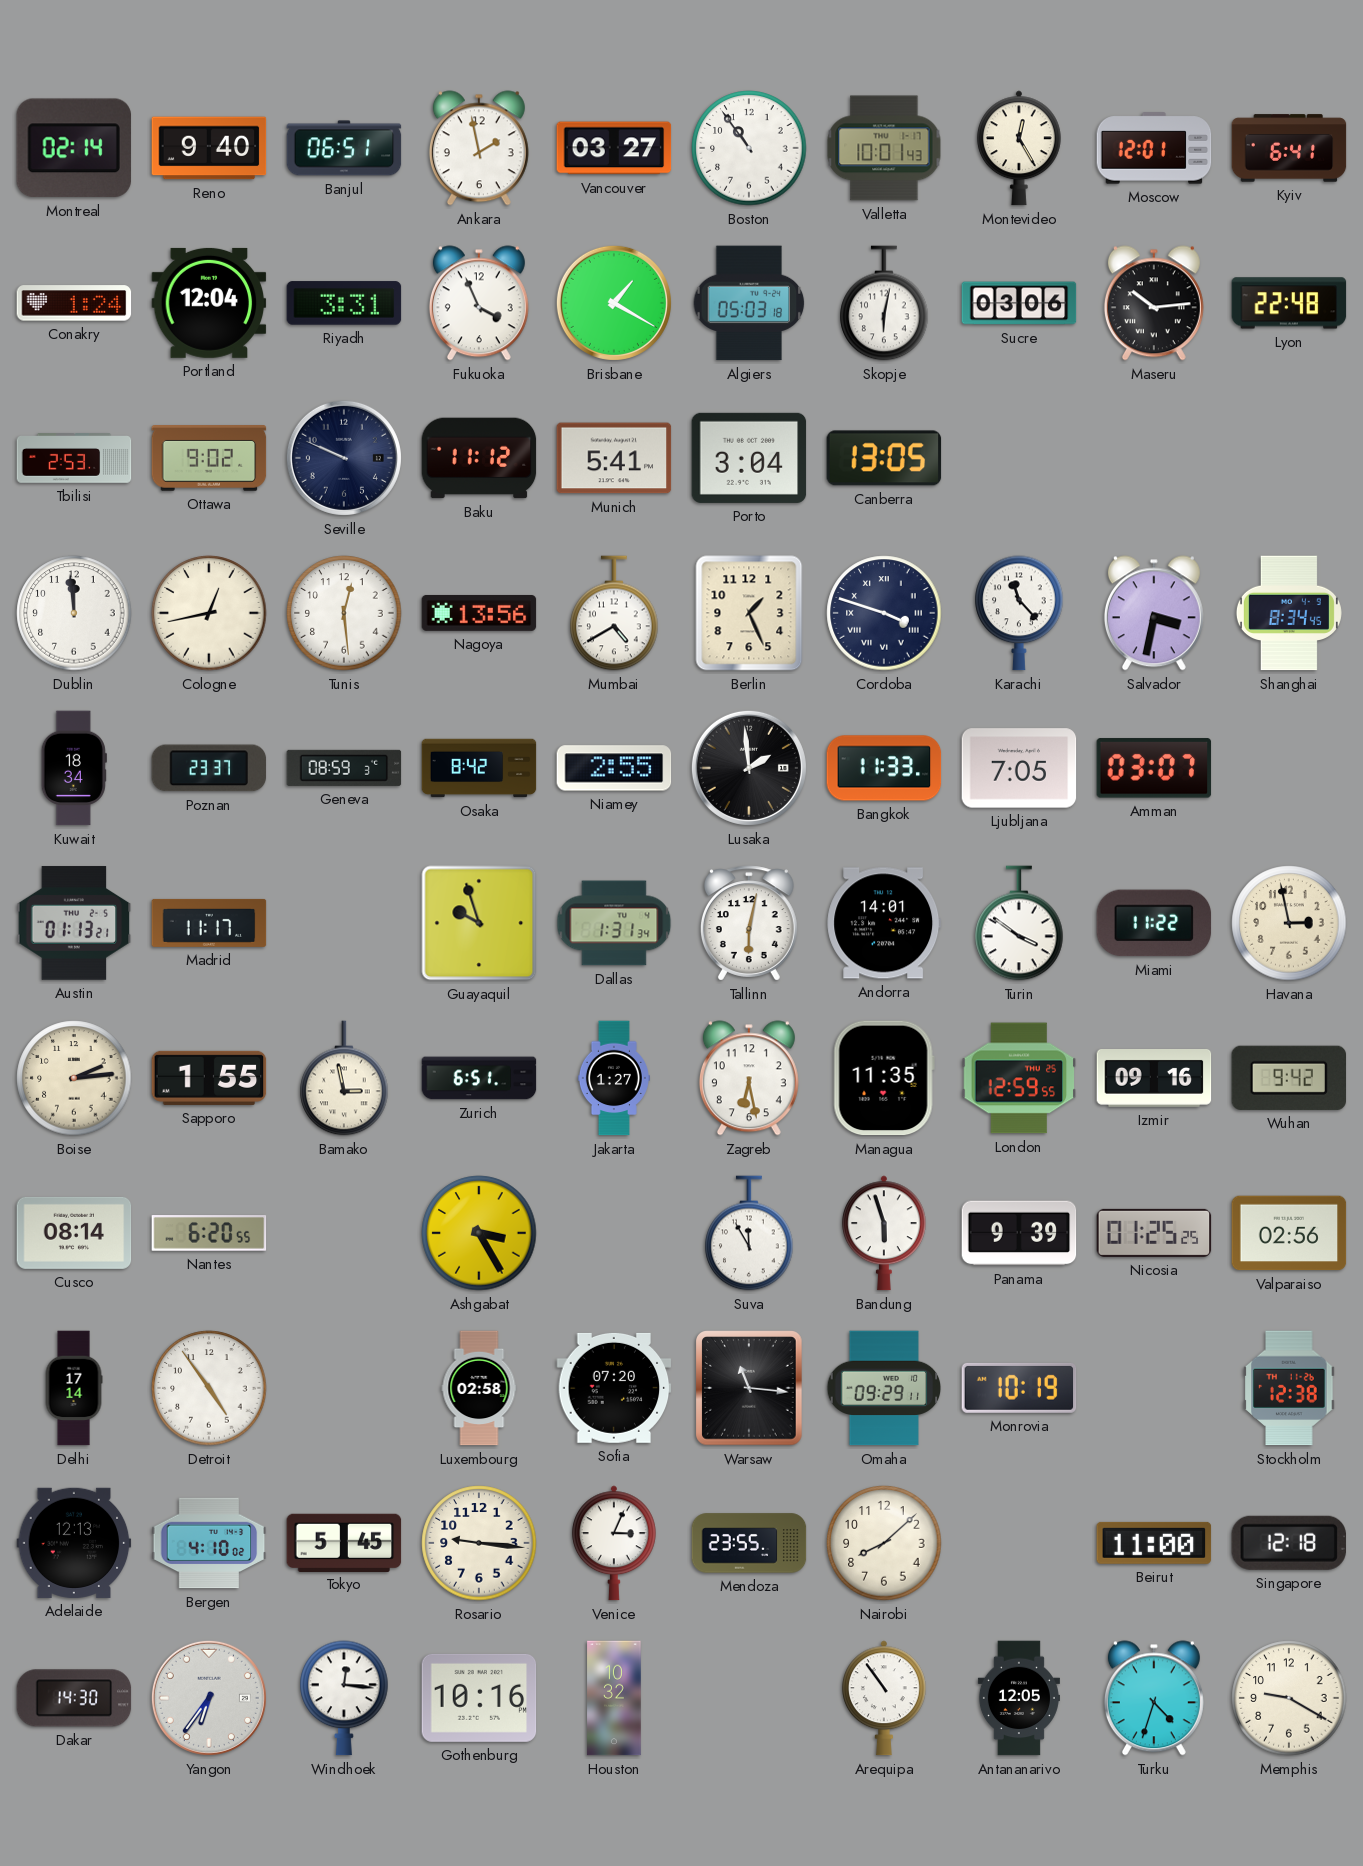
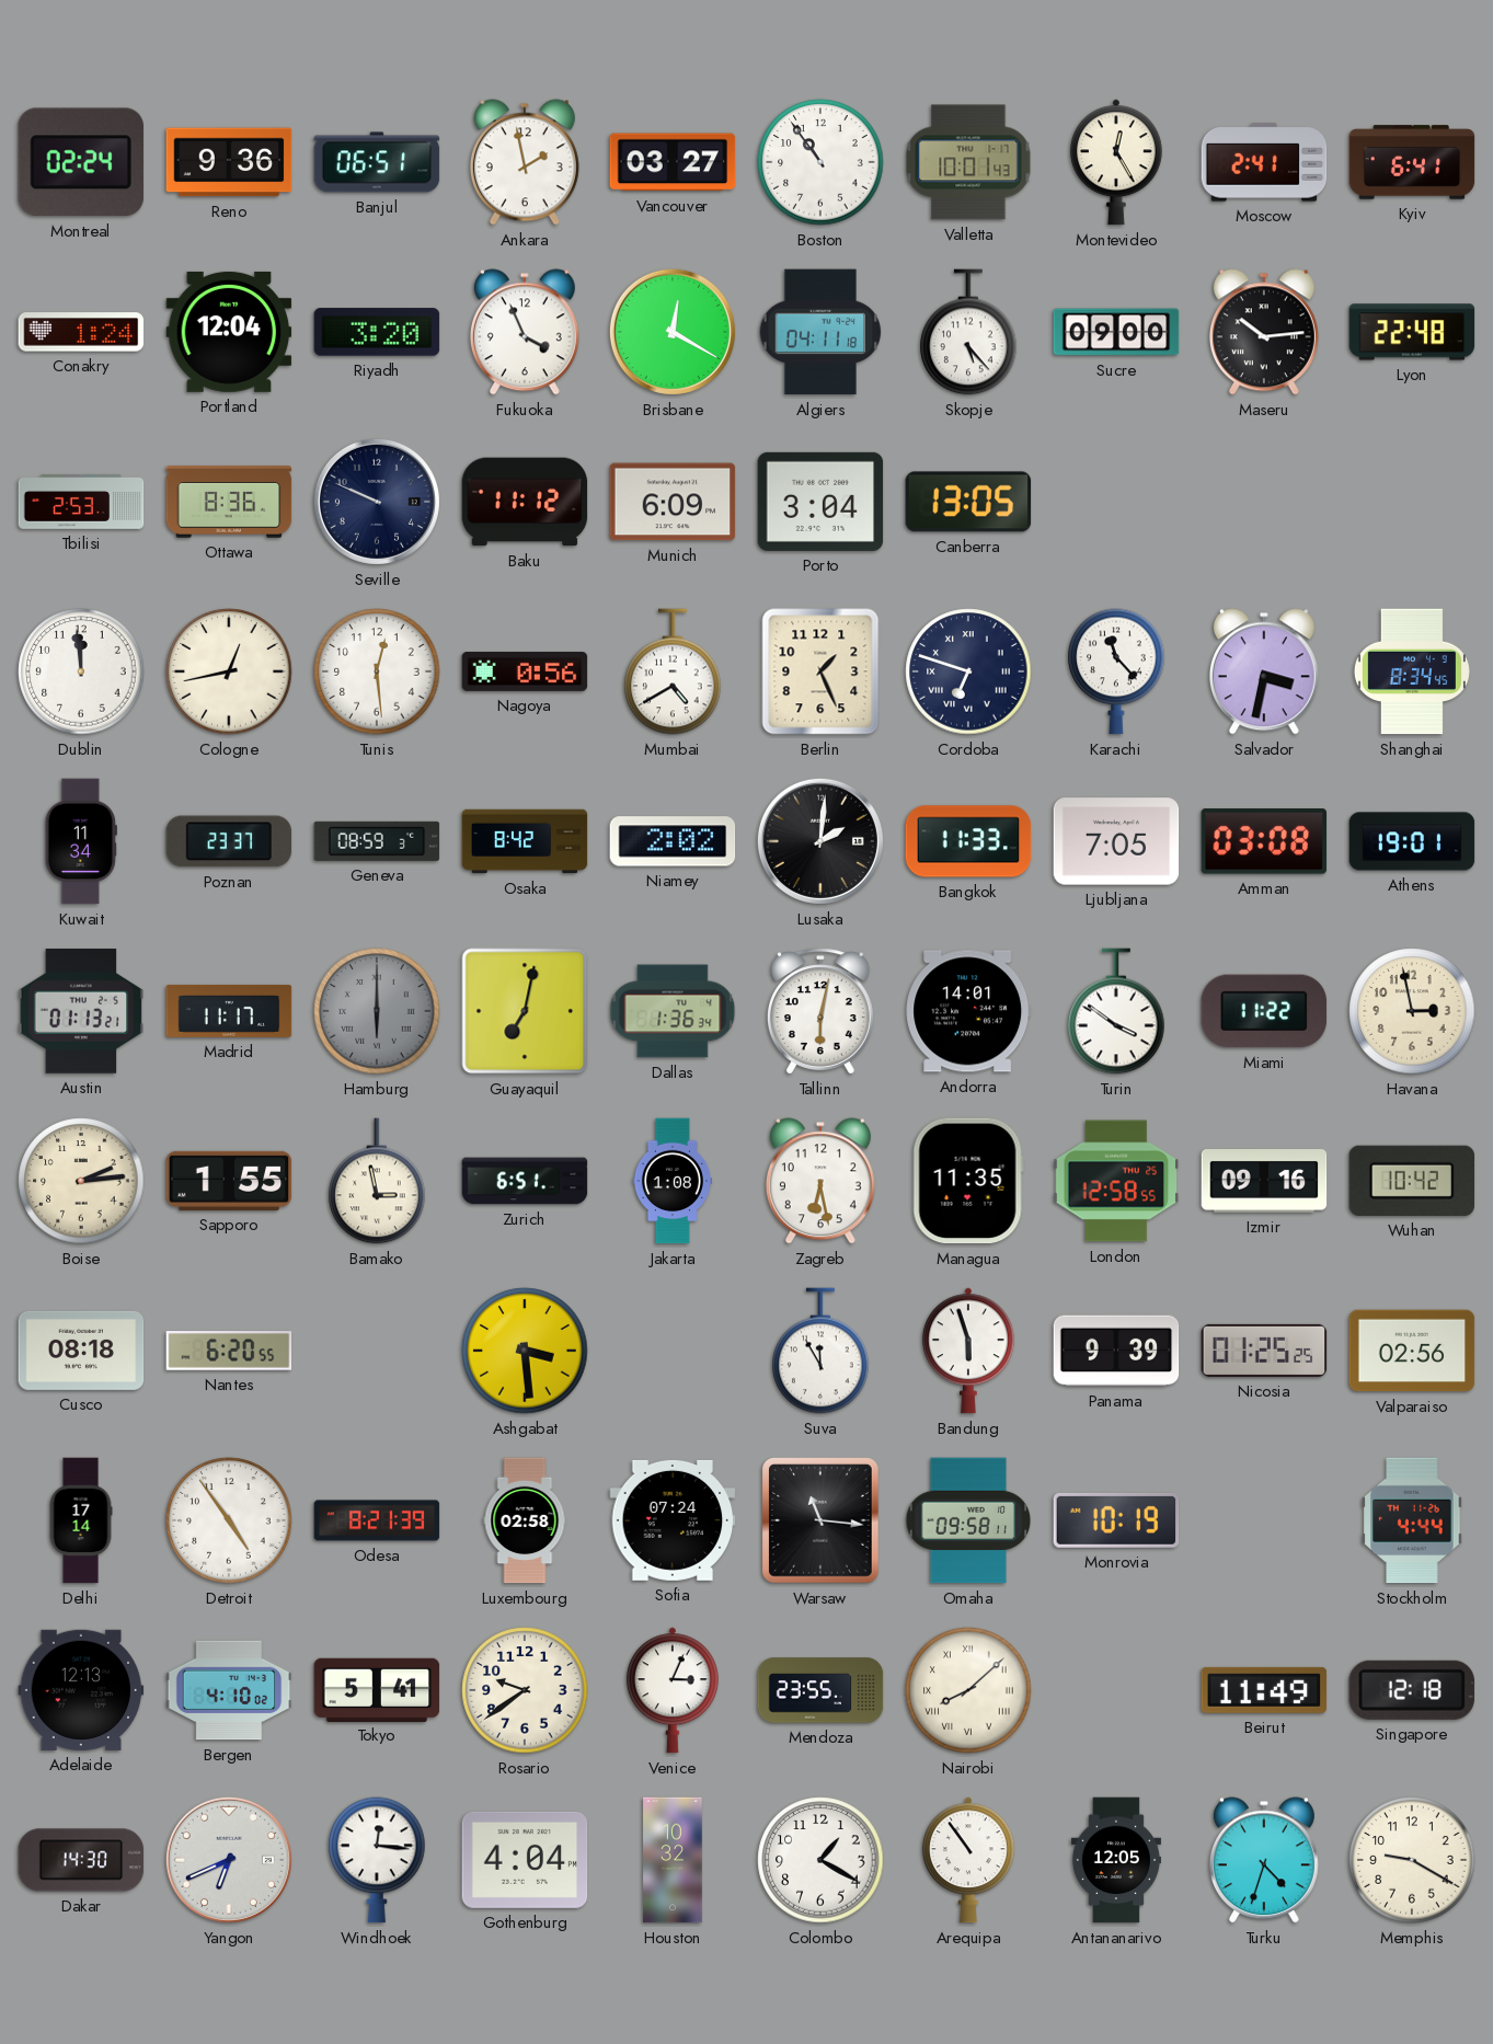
Montreal: 02:14 -> 02:24
Reno: 9:40 -> 9:36
Moscow: 12:01 -> 2:41
Riyadh: 3:31 -> 3:20
Brisbane: 1:20 -> 12:20
Algiers: 05:03 -> 04:11
Skopje: 6:02 -> 5:23
Sucre: 03:06 -> 09:00
Ottawa: 9:02 -> 8:36
Munich: 5:41 -> 6:09
Nagoya: 13:56 -> 0:56
Cordoba: 3:48 -> 6:48
Kuwait: 18:34 -> 11:34
Niamey: 2:55 -> 2:02
Lusaka: 1:59 -> 2:01
Amman: 03:07 -> 03:08
Athens: none -> 19:01
Hamburg: none -> 6:00
Guayaquil: 9:57 -> 7:02
Dallas: 1:31 -> 1:36
Jakarta: 1:27 -> 1:08
London: 12:59 -> 12:58
Wuhan: 9:42 -> 10:42
Cusco: 08:14 -> 08:18
Ashgabat: 3:25 -> 3:29
Odesa: none -> 8:21
Sofia: 07:20 -> 07:24
Omaha: 09:29 -> 09:58
Stockholm: 12:38 -> 4:44
Tokyo: 5:45 -> 5:41
Rosario: 9:16 -> 9:39
Nairobi numerals: Arabic -> Roman
Beirut: 11:00 -> 11:49
Yangon: 6:36 -> 6:41
Gothenburg: 10:16 -> 4:04
Colombo: none -> 1:20
